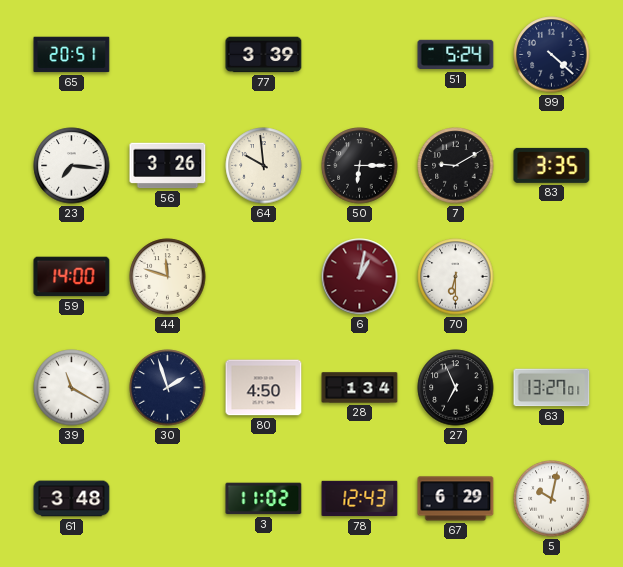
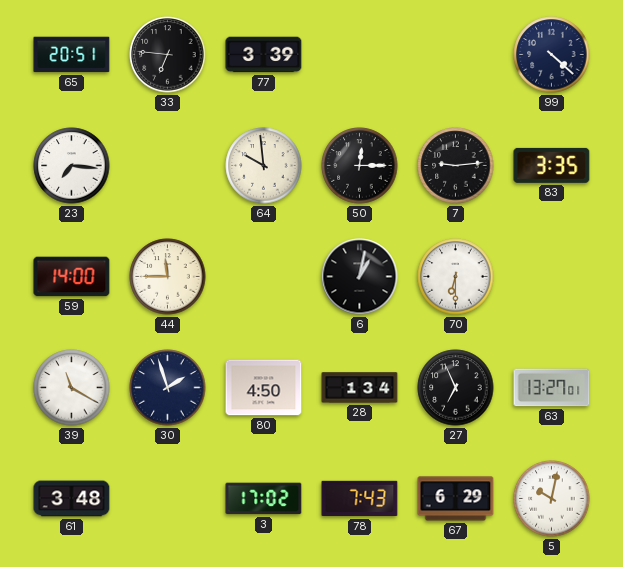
33: none -> 6:46
51: 5:24 -> none
56: 3:26 -> none
50: 6:15 -> 12:15
7: 9:10 -> 9:14
44: 11:48 -> 11:45
6 dial: burgundy -> black
3: 11:02 -> 17:02
78: 12:43 -> 7:43
